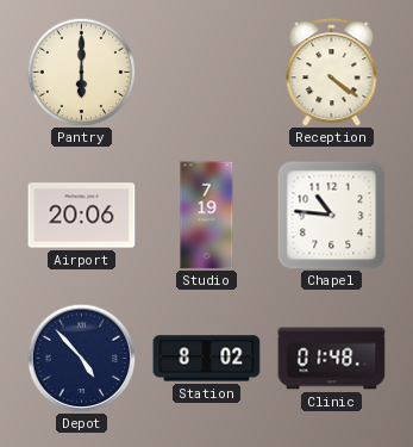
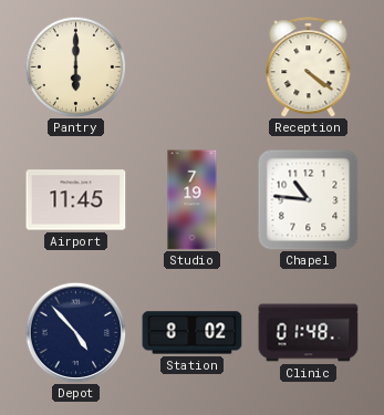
Airport: 20:06 -> 11:45
